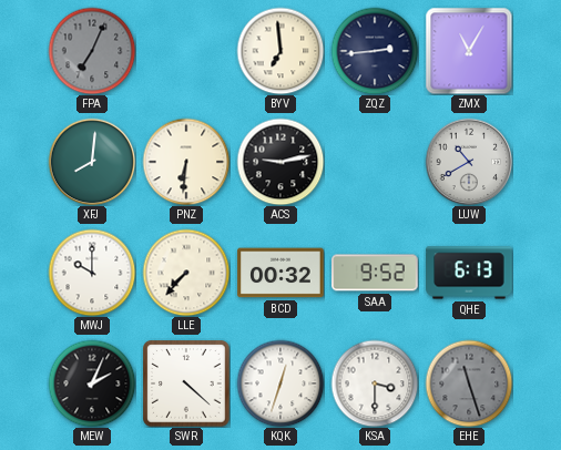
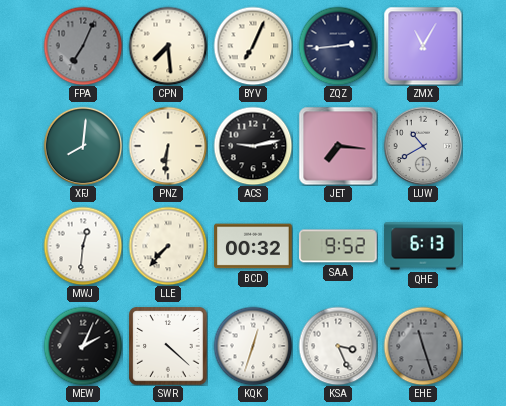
CPN: none -> 7:29
BYV: 6:59 -> 7:04
JET: none -> 7:16
MWJ: 10:00 -> 12:31
KSA: 3:30 -> 3:26
